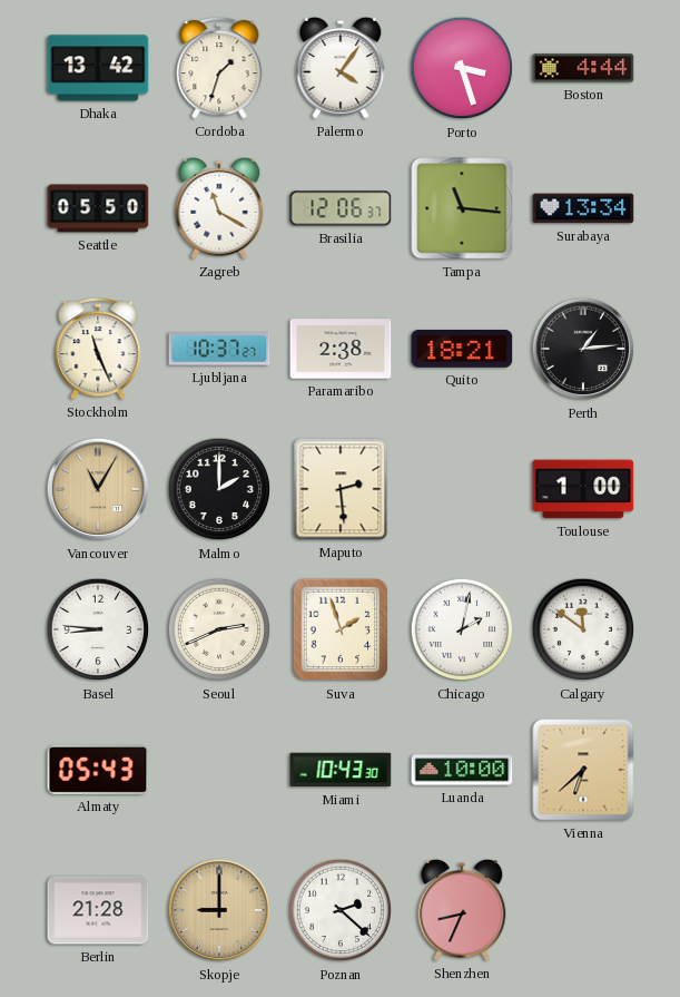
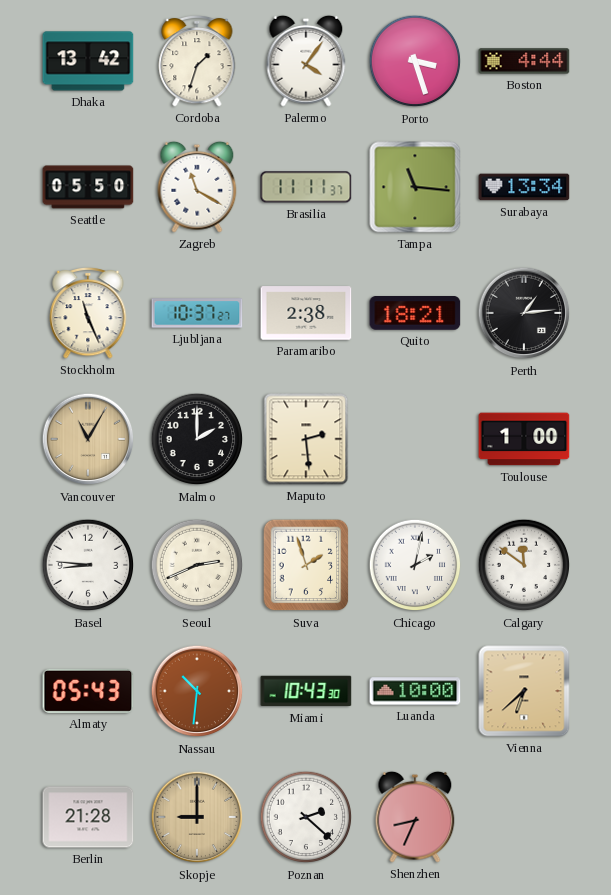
Brasilia: 12:06 -> 11:11
Nassau: none -> 10:31
